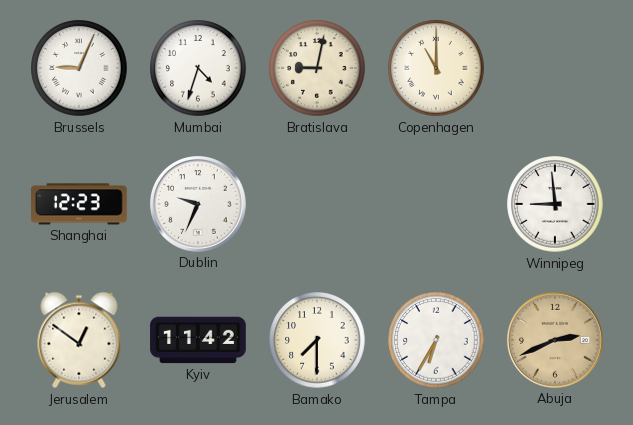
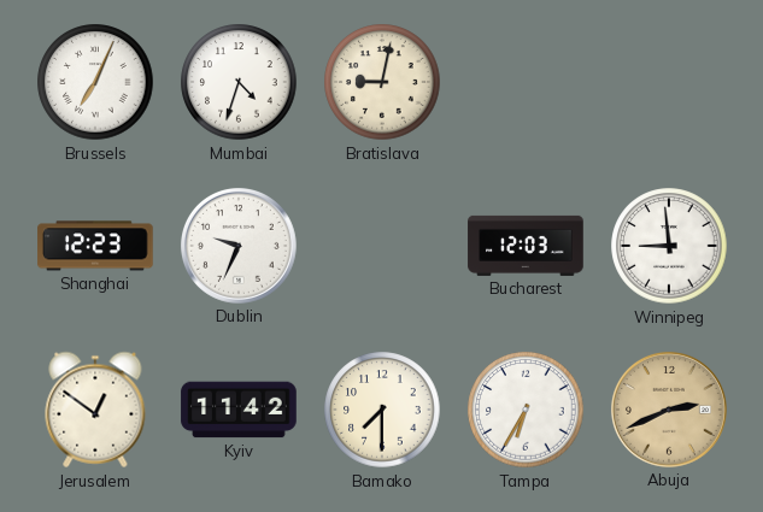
Brussels: 9:04 -> 7:04
Copenhagen: 11:00 -> none
Bucharest: none -> 12:03
